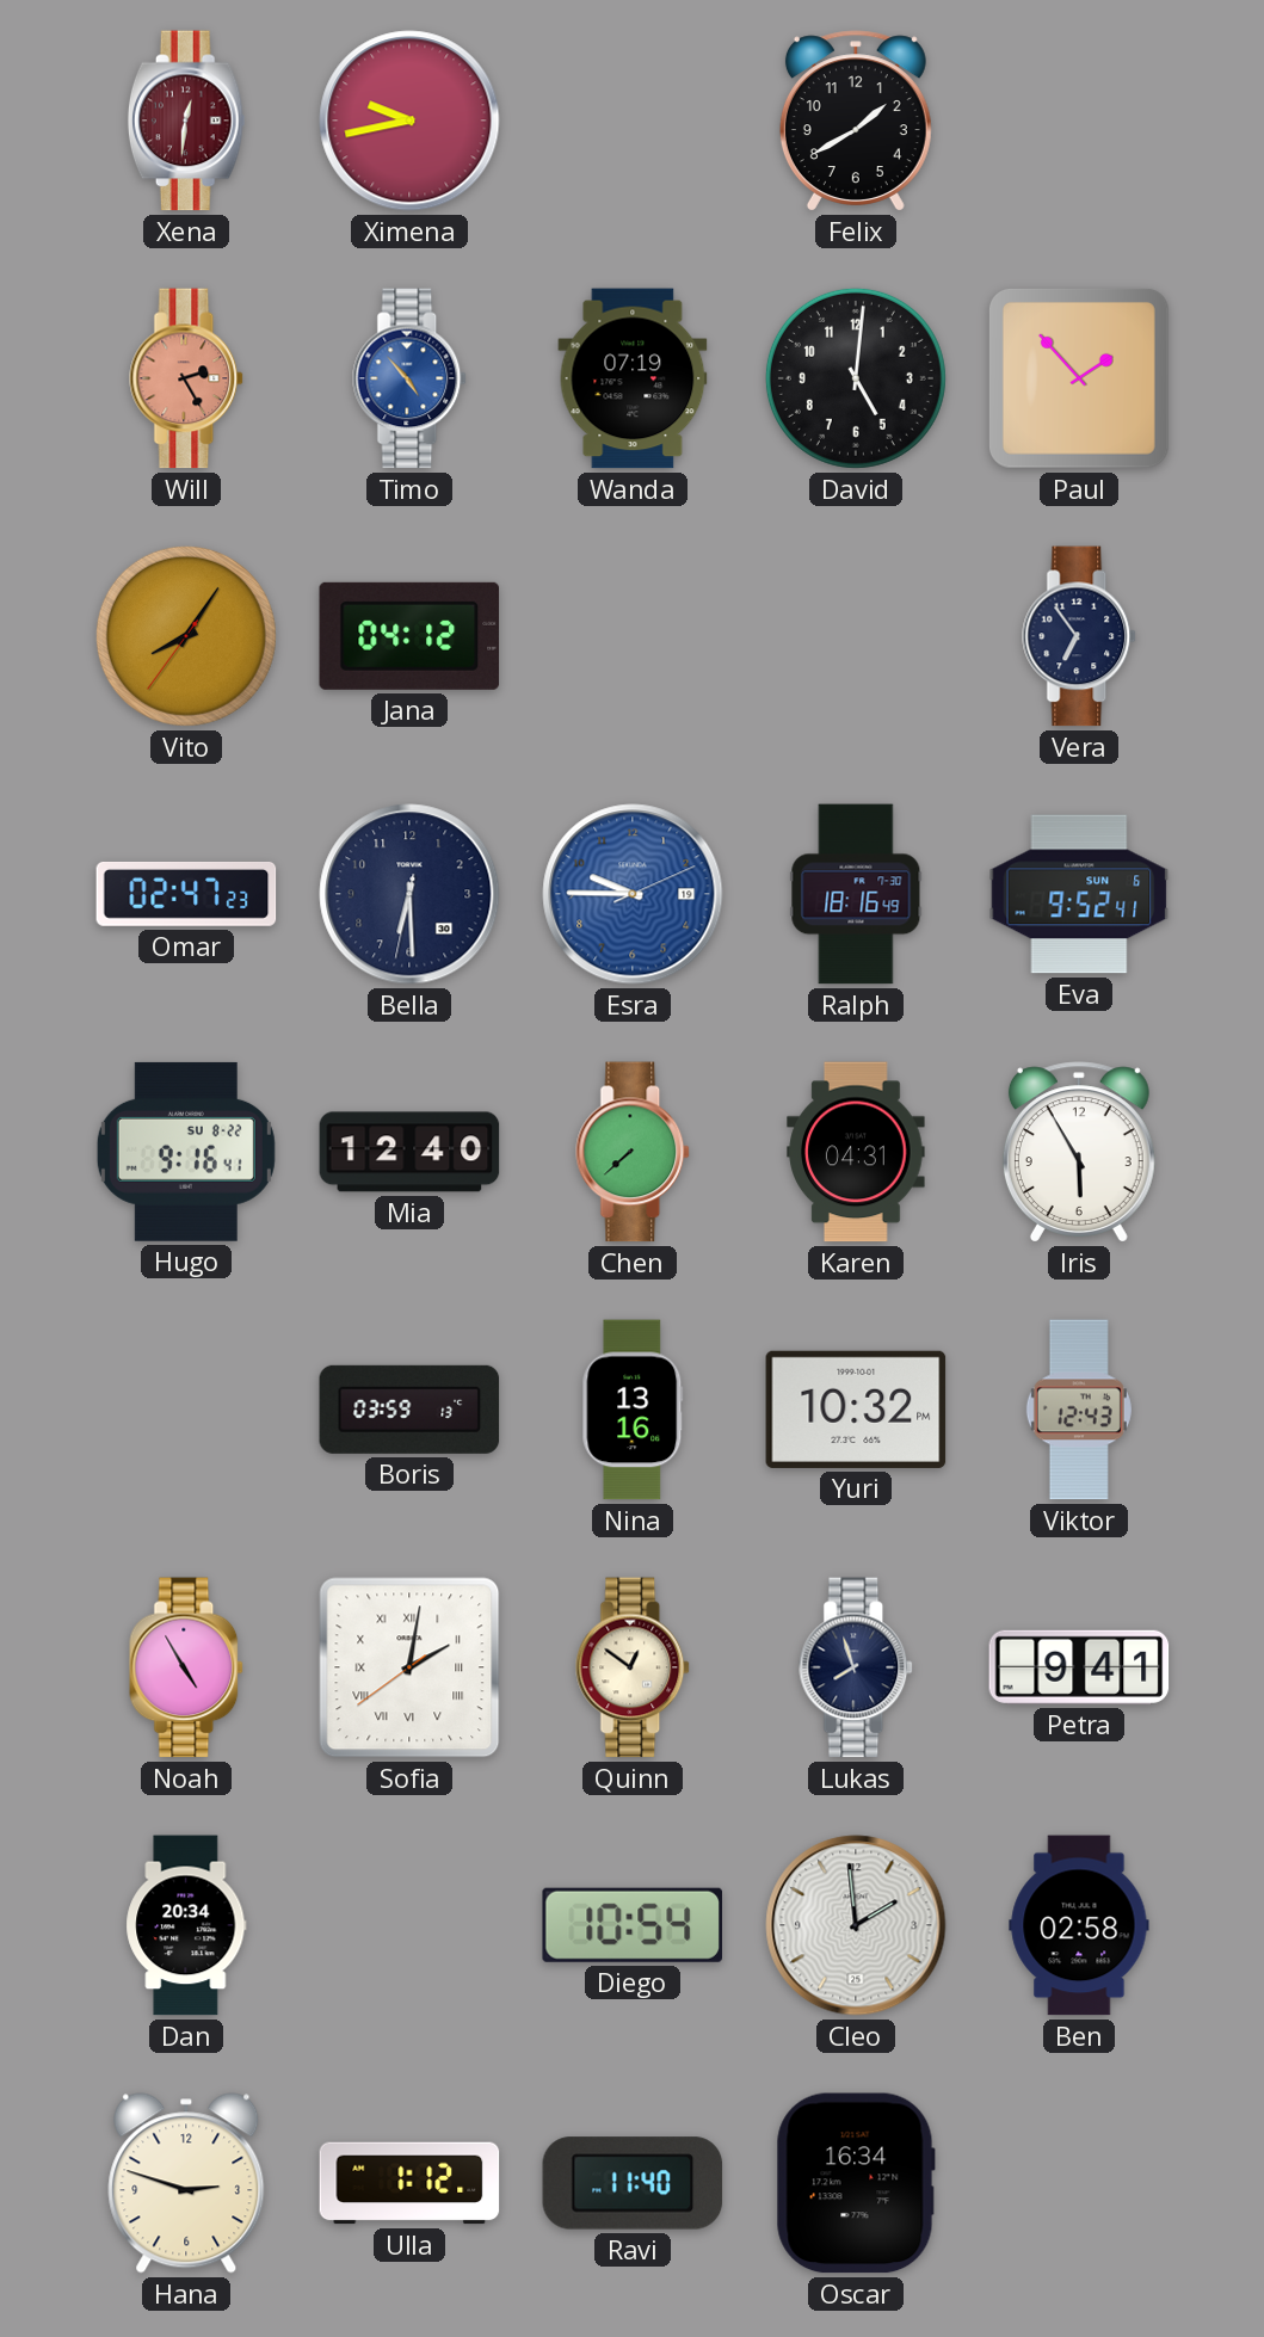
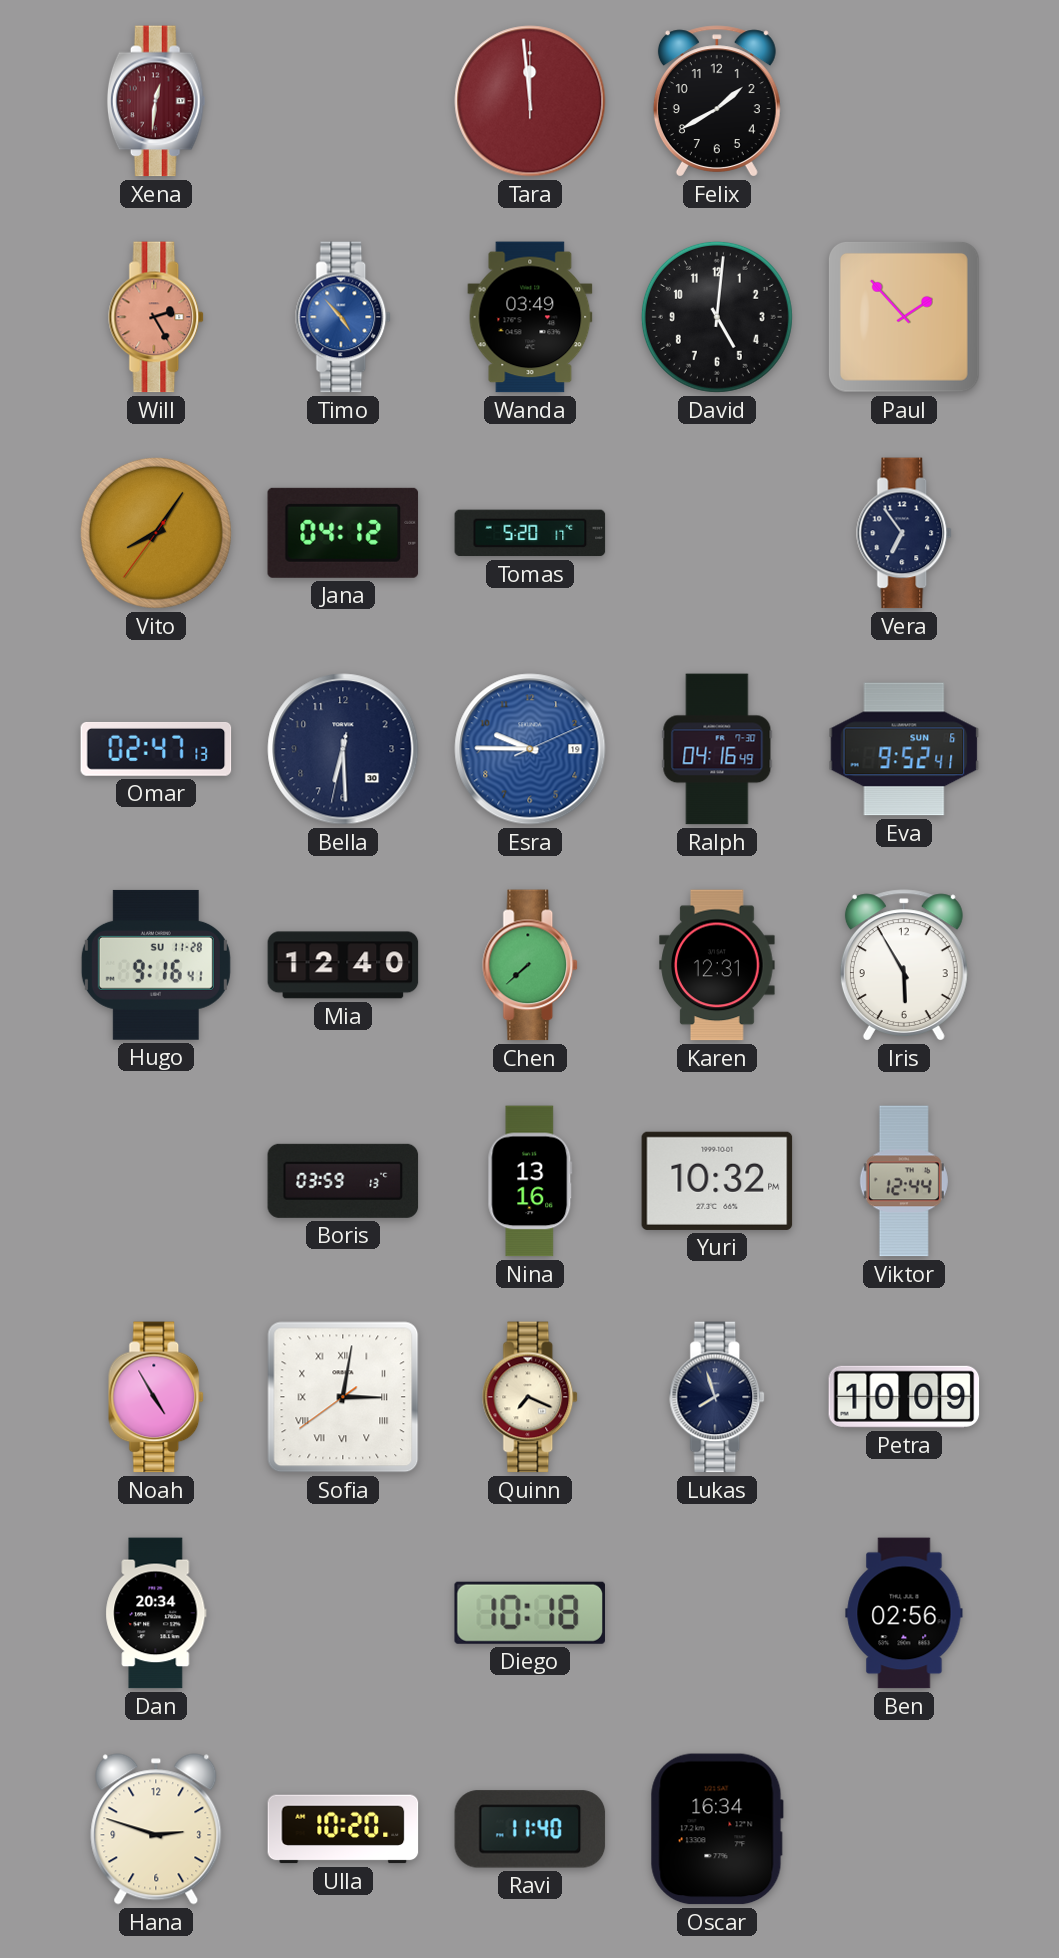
Ximena: 9:43 -> none
Tara: none -> 11:59
Wanda: 07:19 -> 03:49
Tomas: none -> 5:20
Omar: 02:47:23 -> 02:47:13
Ralph: 18:16 -> 04:16
Hugo date: SU 8-22 -> SU 11-28
Karen: 04:31 -> 12:31
Viktor: 12:43 -> 12:44
Sofia: 2:01 -> 3:01
Quinn: 12:51 -> 7:19
Petra: 9:41 -> 10:09
Diego: 10:54 -> 10:18
Cleo: 1:59 -> none
Ben: 02:58 -> 02:56
Ulla: 1:12 -> 10:20
